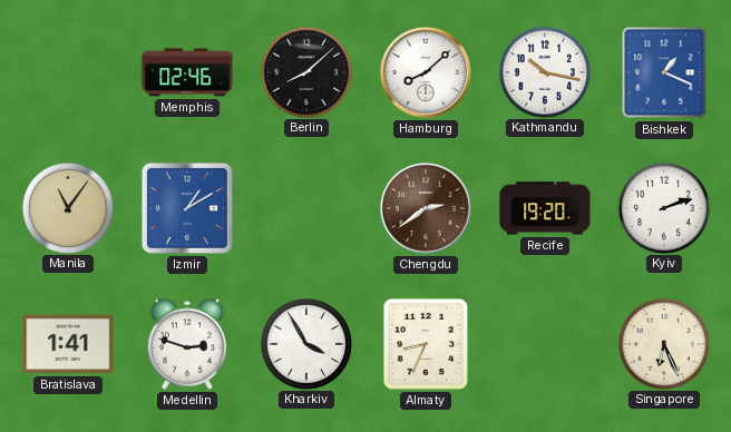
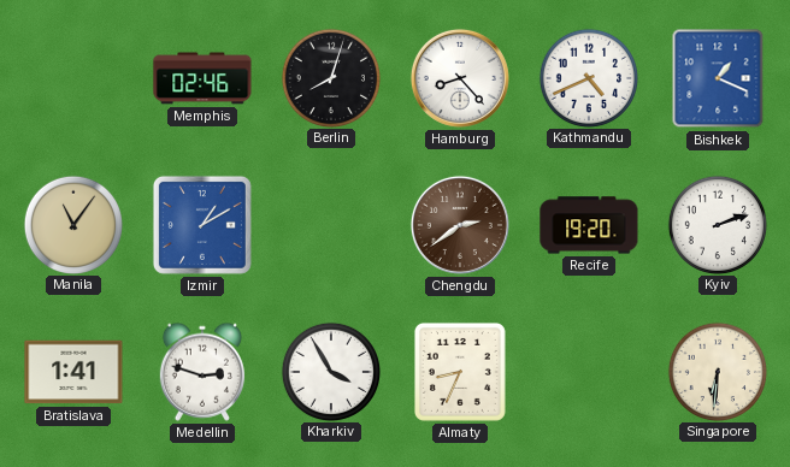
Berlin: 8:08 -> 8:03
Hamburg: 8:08 -> 8:23
Kathmandu: 10:17 -> 4:41
Singapore: 6:26 -> 6:31
